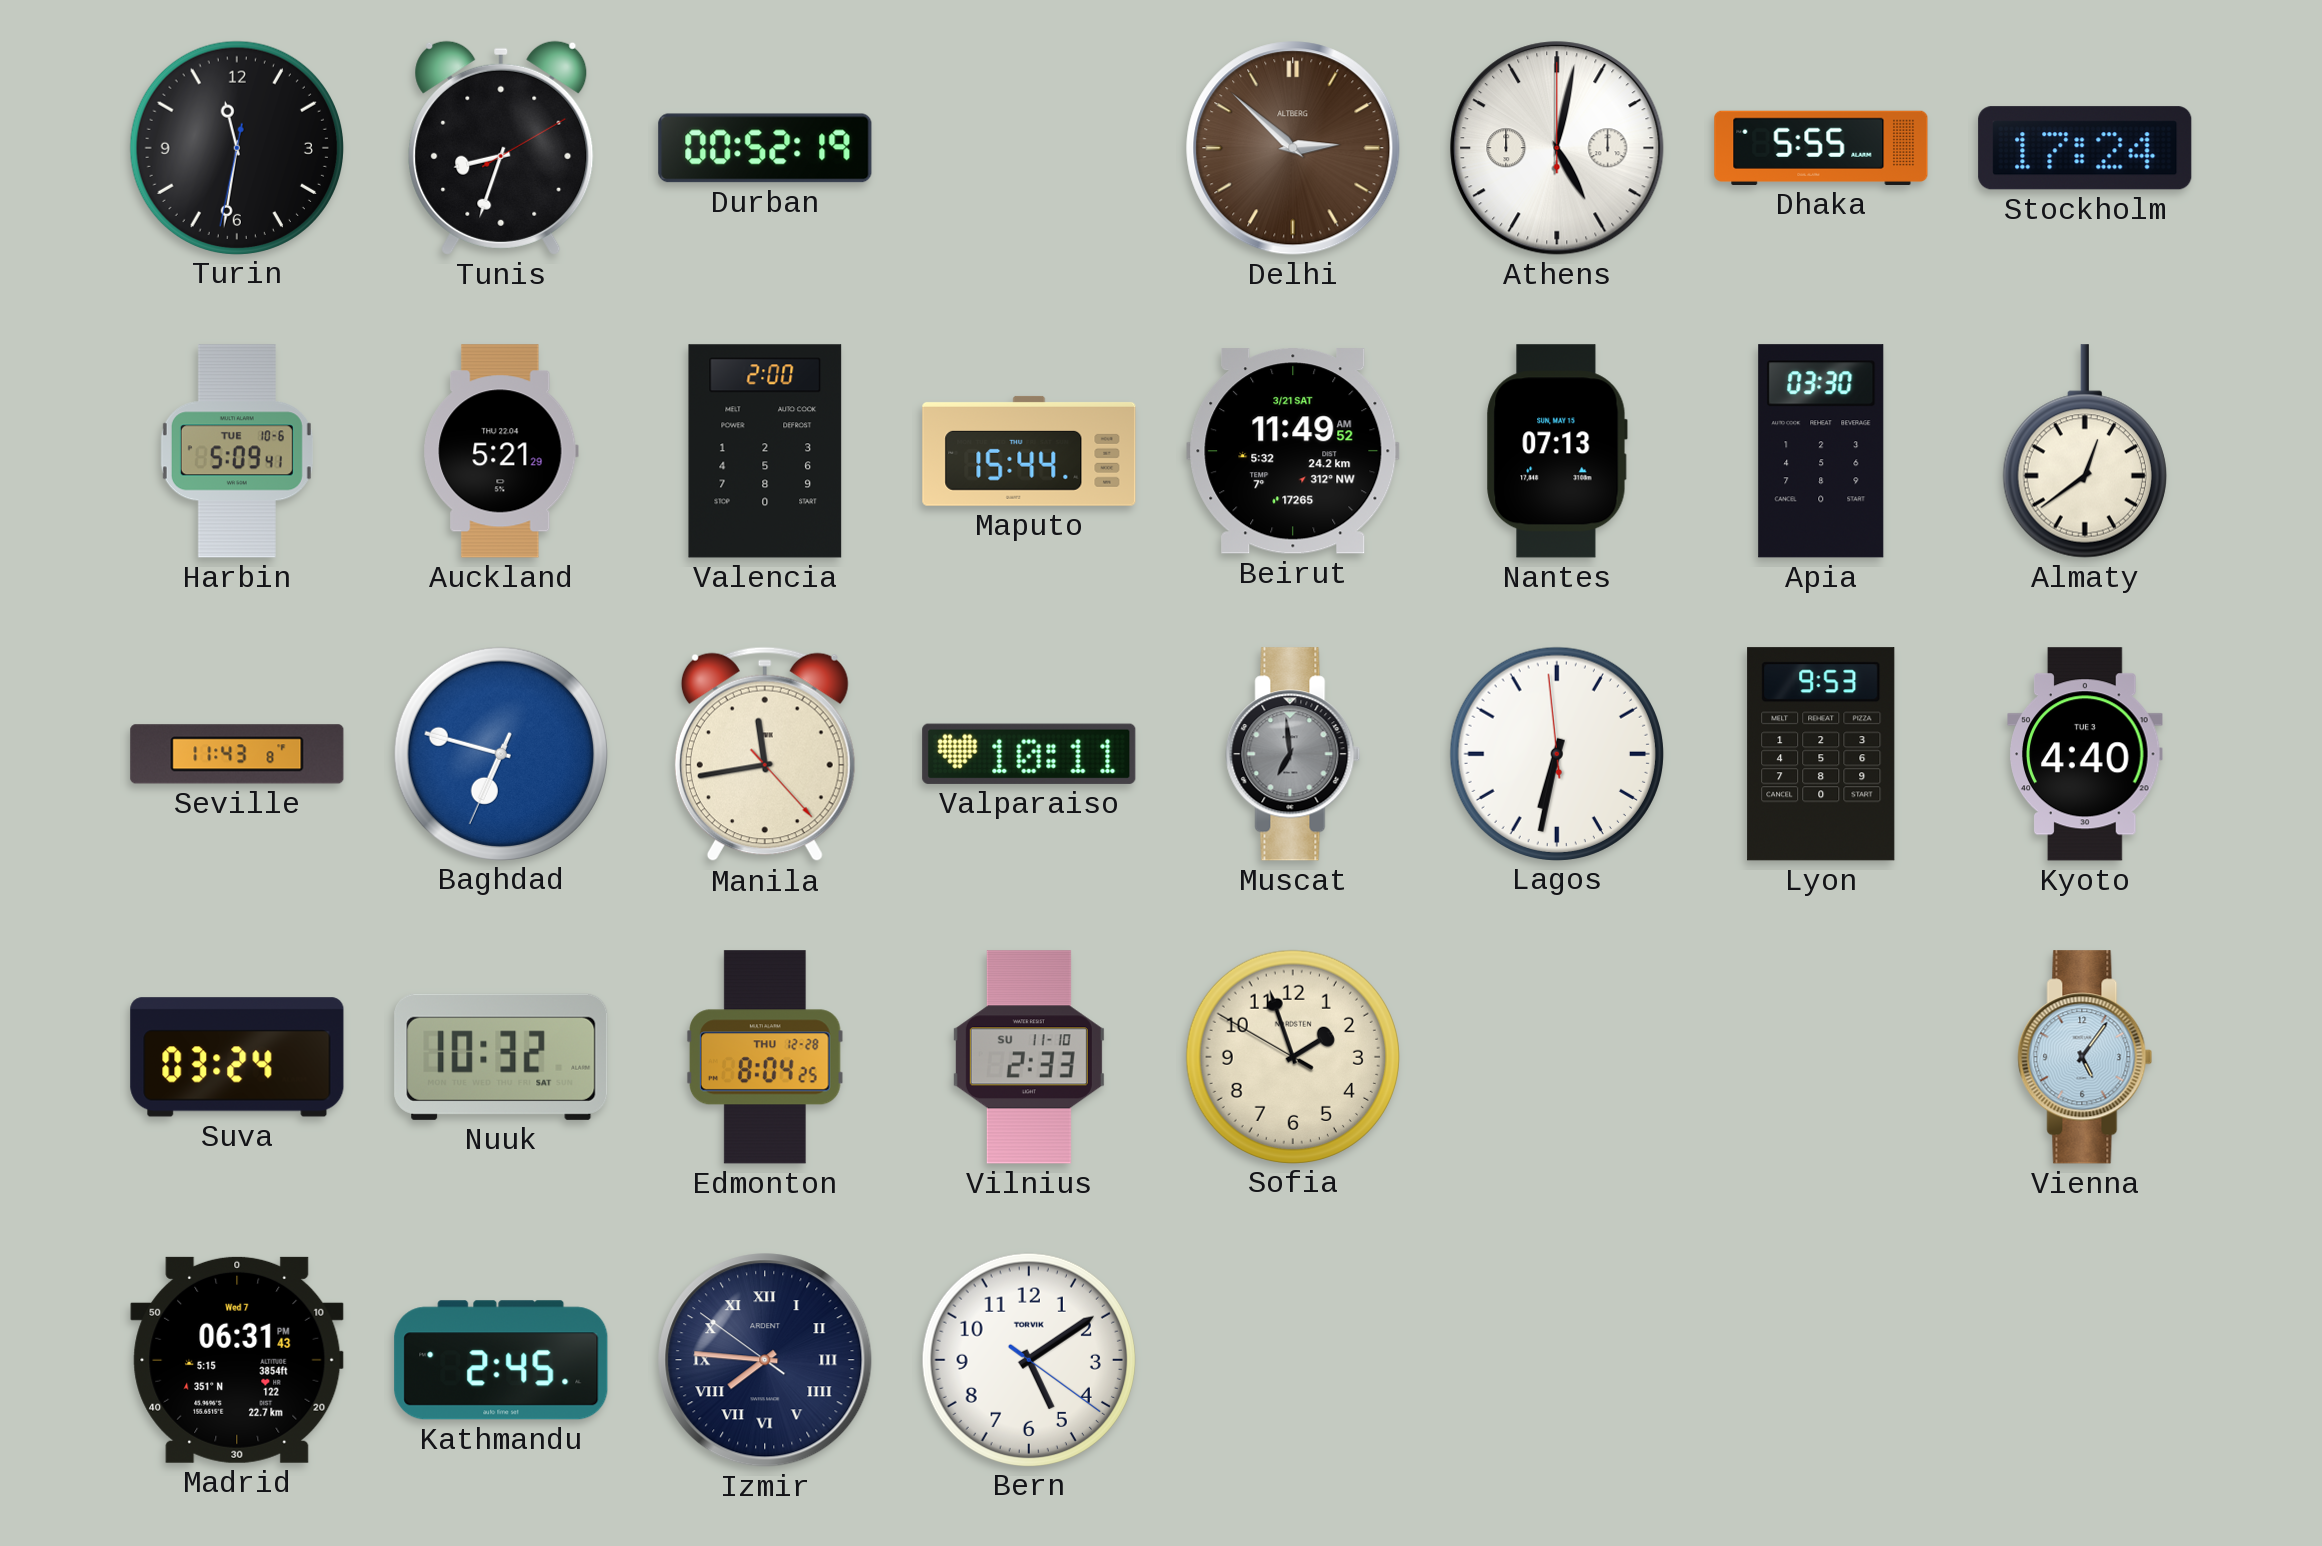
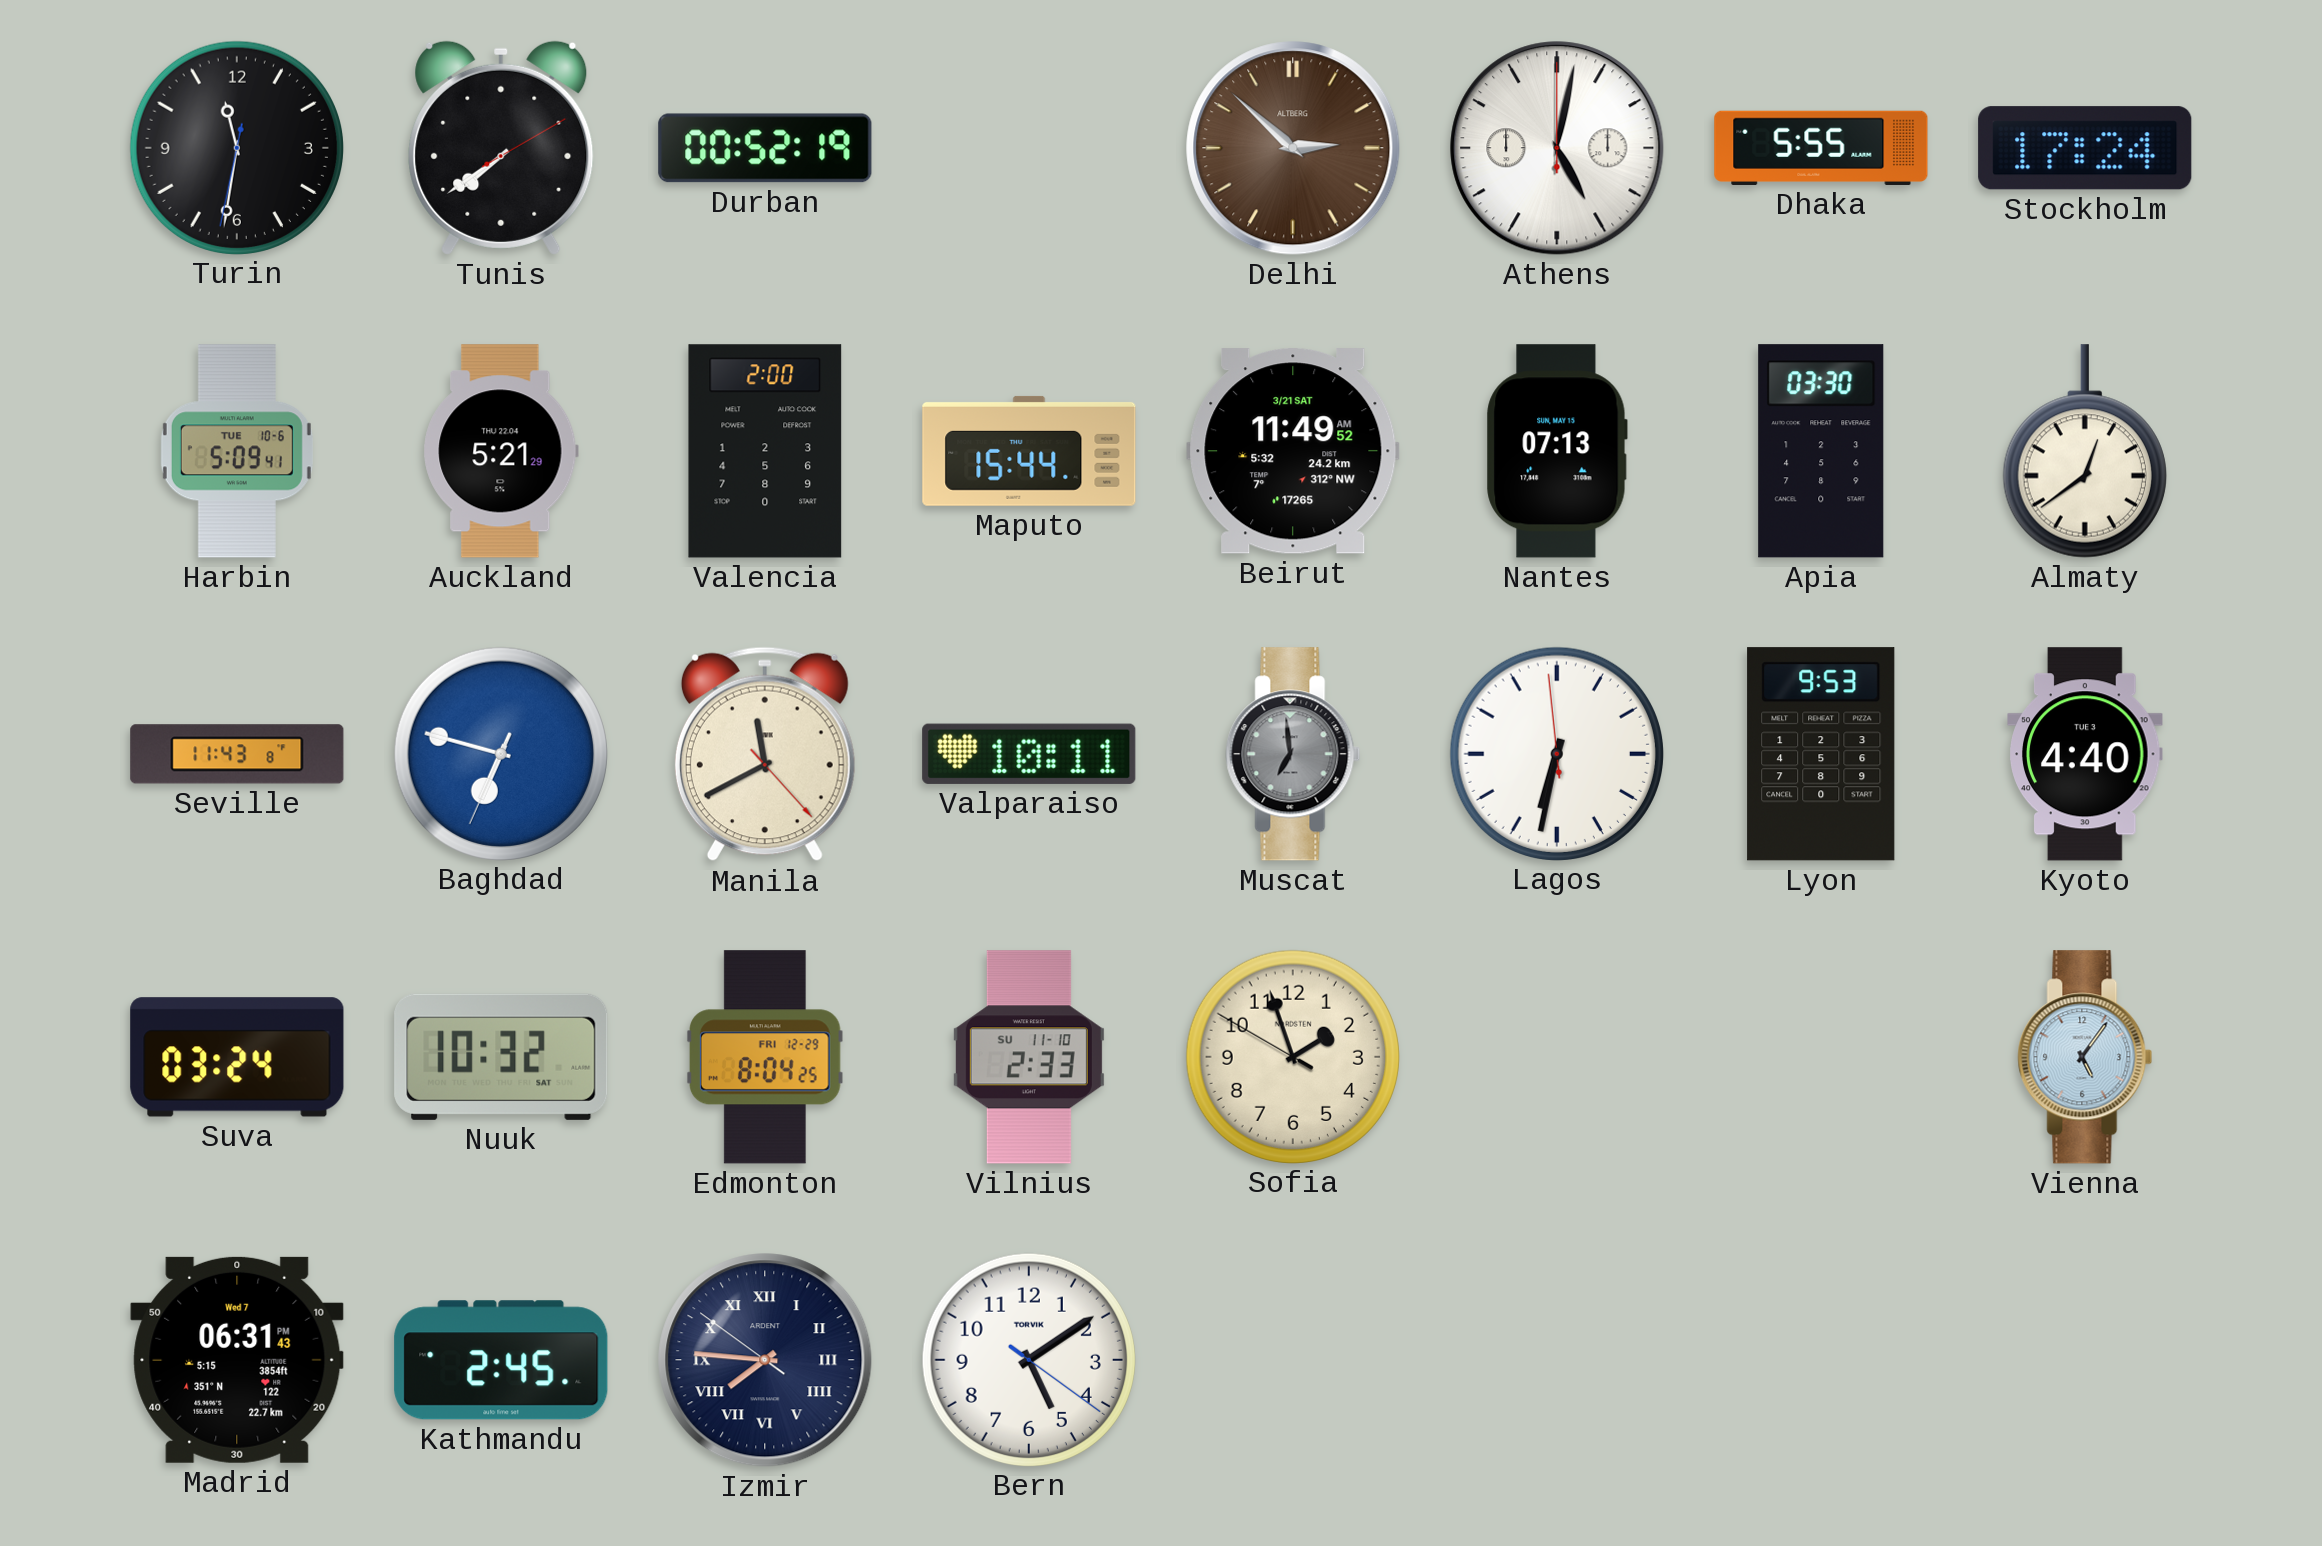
Tunis: 8:33 -> 7:39
Manila: 11:43 -> 11:40
Edmonton date: THU 12-28 -> FRI 12-29
